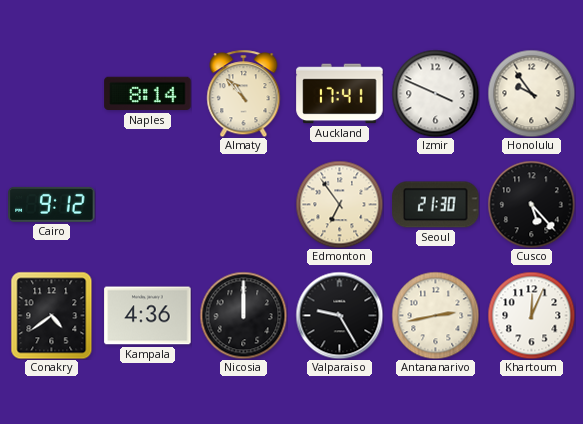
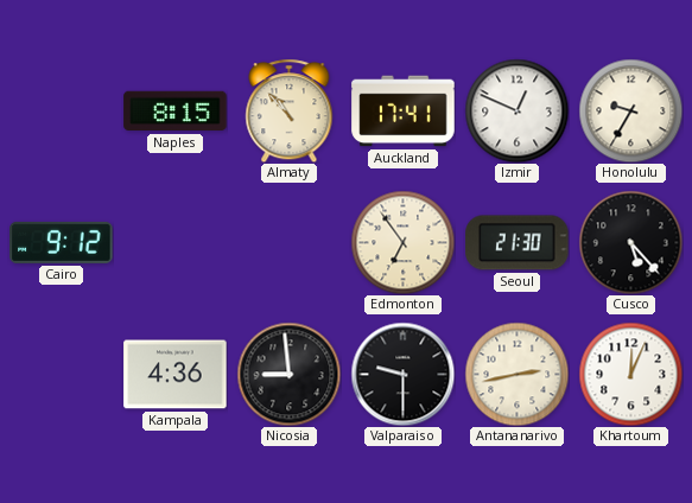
Naples: 8:14 -> 8:15
Izmir: 3:49 -> 12:49
Honolulu: 9:54 -> 9:35
Conakry: 4:39 -> none
Nicosia: 12:00 -> 8:59
Valparaiso: 9:25 -> 9:30
